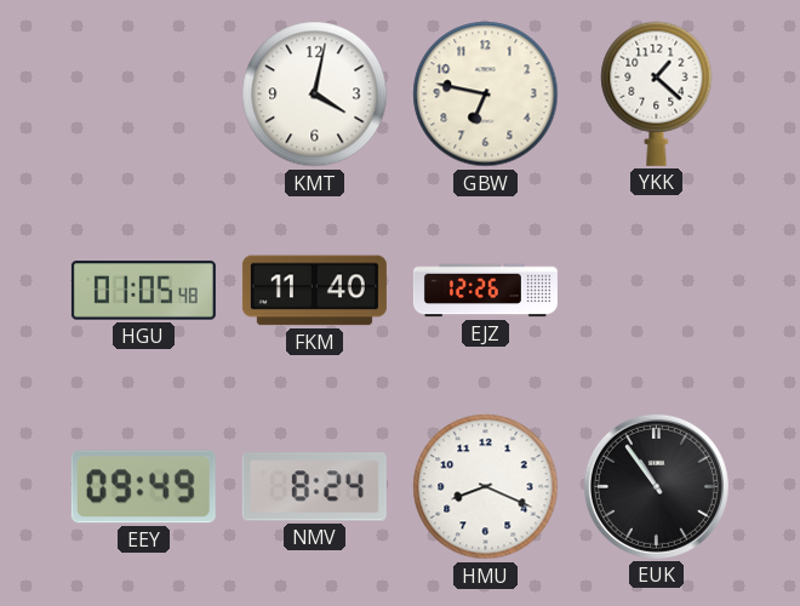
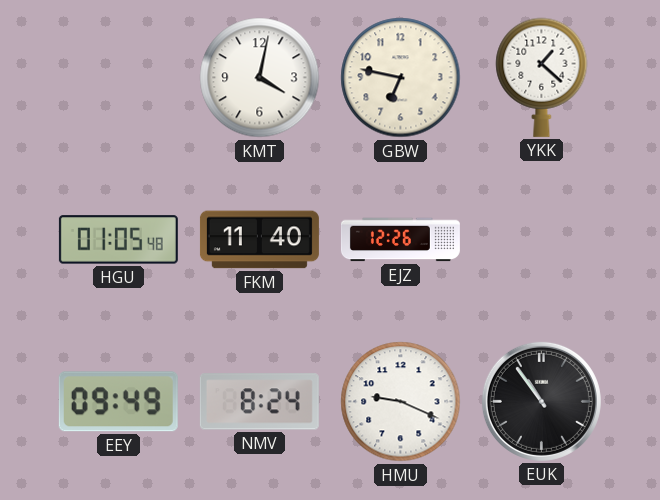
HMU: 8:19 -> 9:19
